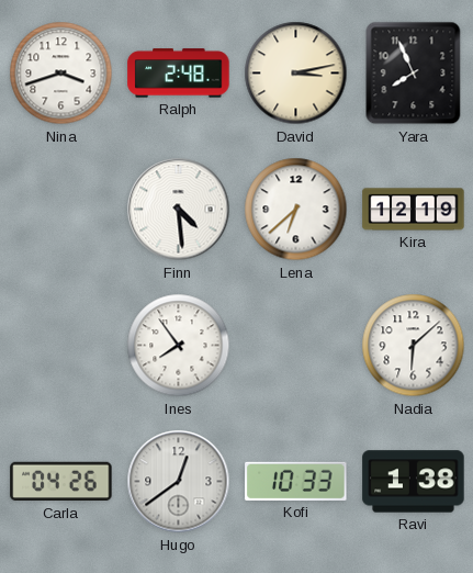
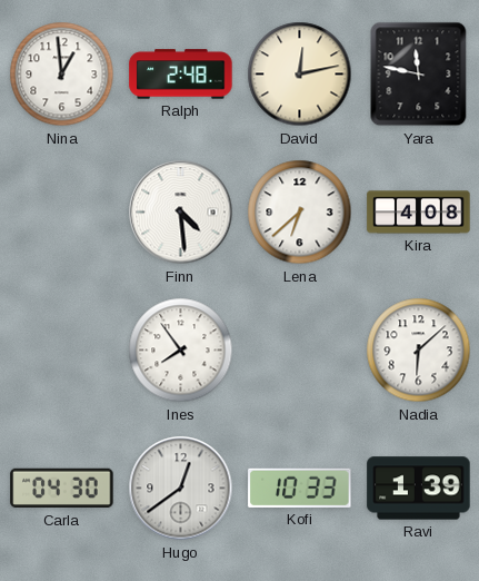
Nina: 3:42 -> 12:59
David: 3:13 -> 12:13
Yara: 7:56 -> 11:47
Kira: 12:19 -> 4:08
Carla: 04:26 -> 04:30
Ravi: 1:38 -> 1:39
